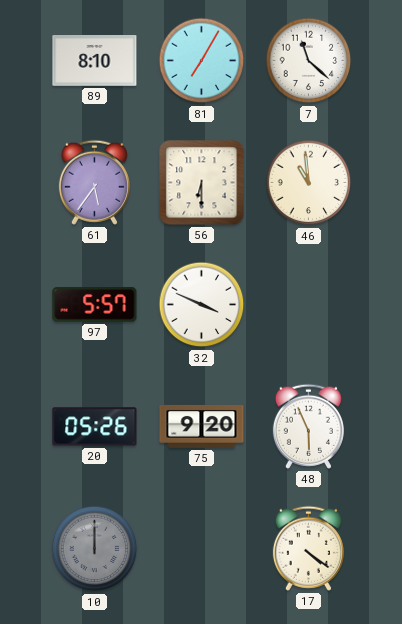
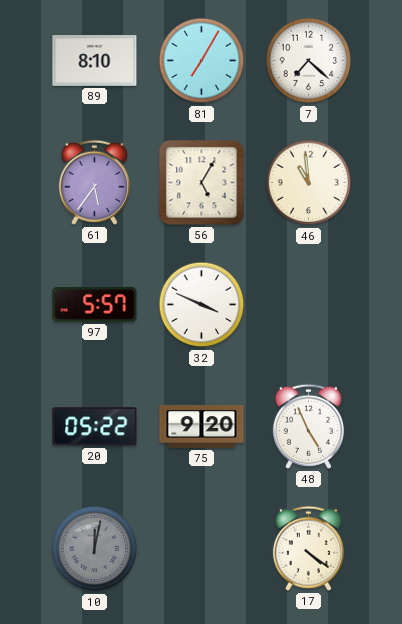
7: 11:22 -> 7:22
56: 6:30 -> 5:05
20: 05:26 -> 05:22
48: 5:56 -> 4:56
10: 12:00 -> 12:02
